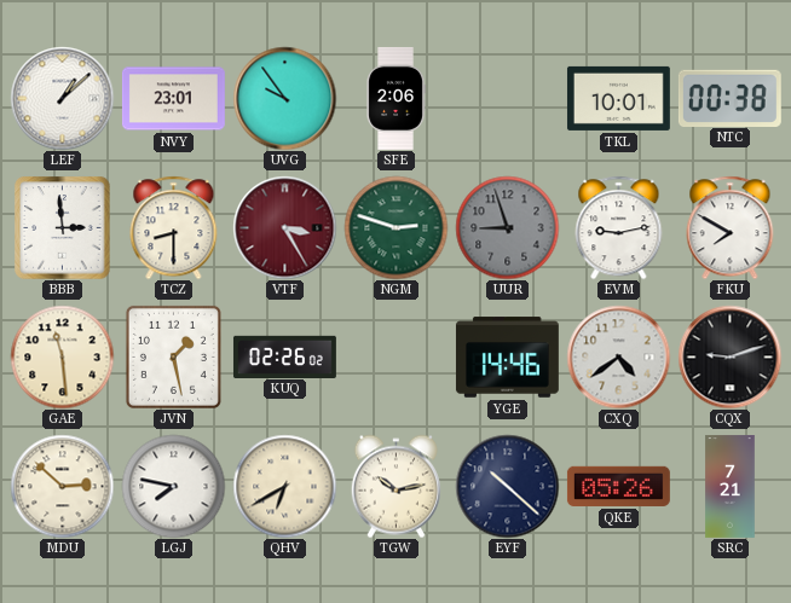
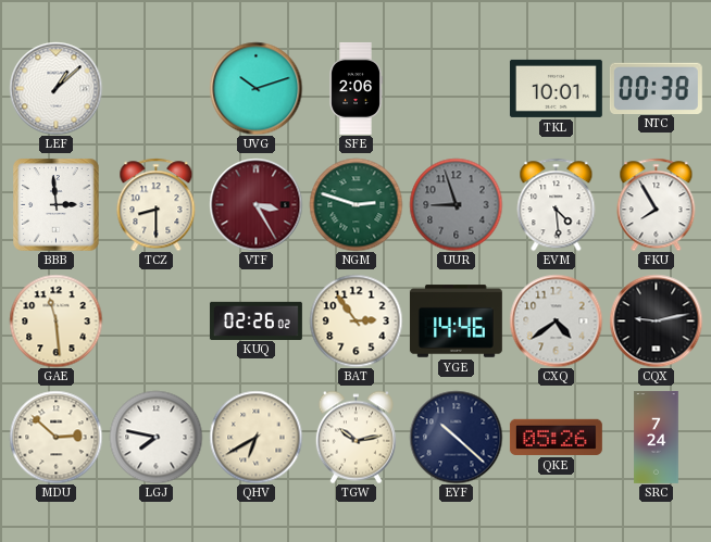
NVY: 23:01 -> none
UVG: 9:54 -> 10:12
EVM: 9:13 -> 4:29
FKU: 7:50 -> 7:55
JVN: 1:28 -> none
BAT: none -> 2:54
CQX: 9:12 -> 9:13
SRC: 7:21 -> 7:24
